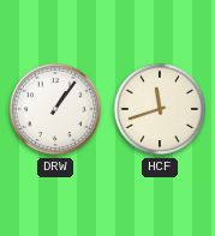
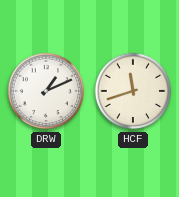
DRW: 1:06 -> 1:11
